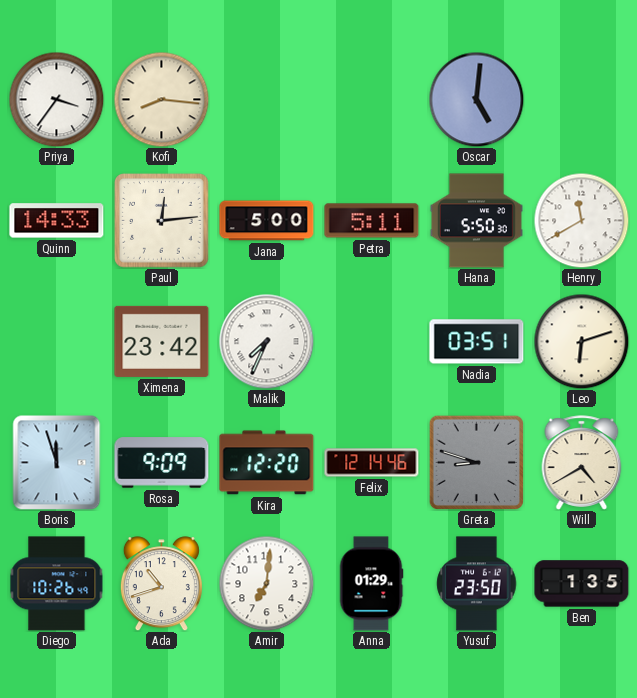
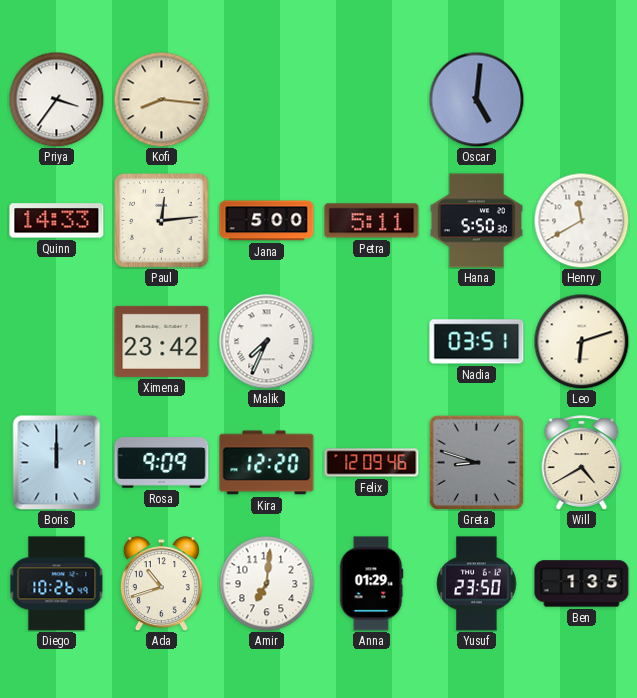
Boris: 11:57 -> 12:00
Felix: 12:14 -> 12:09
